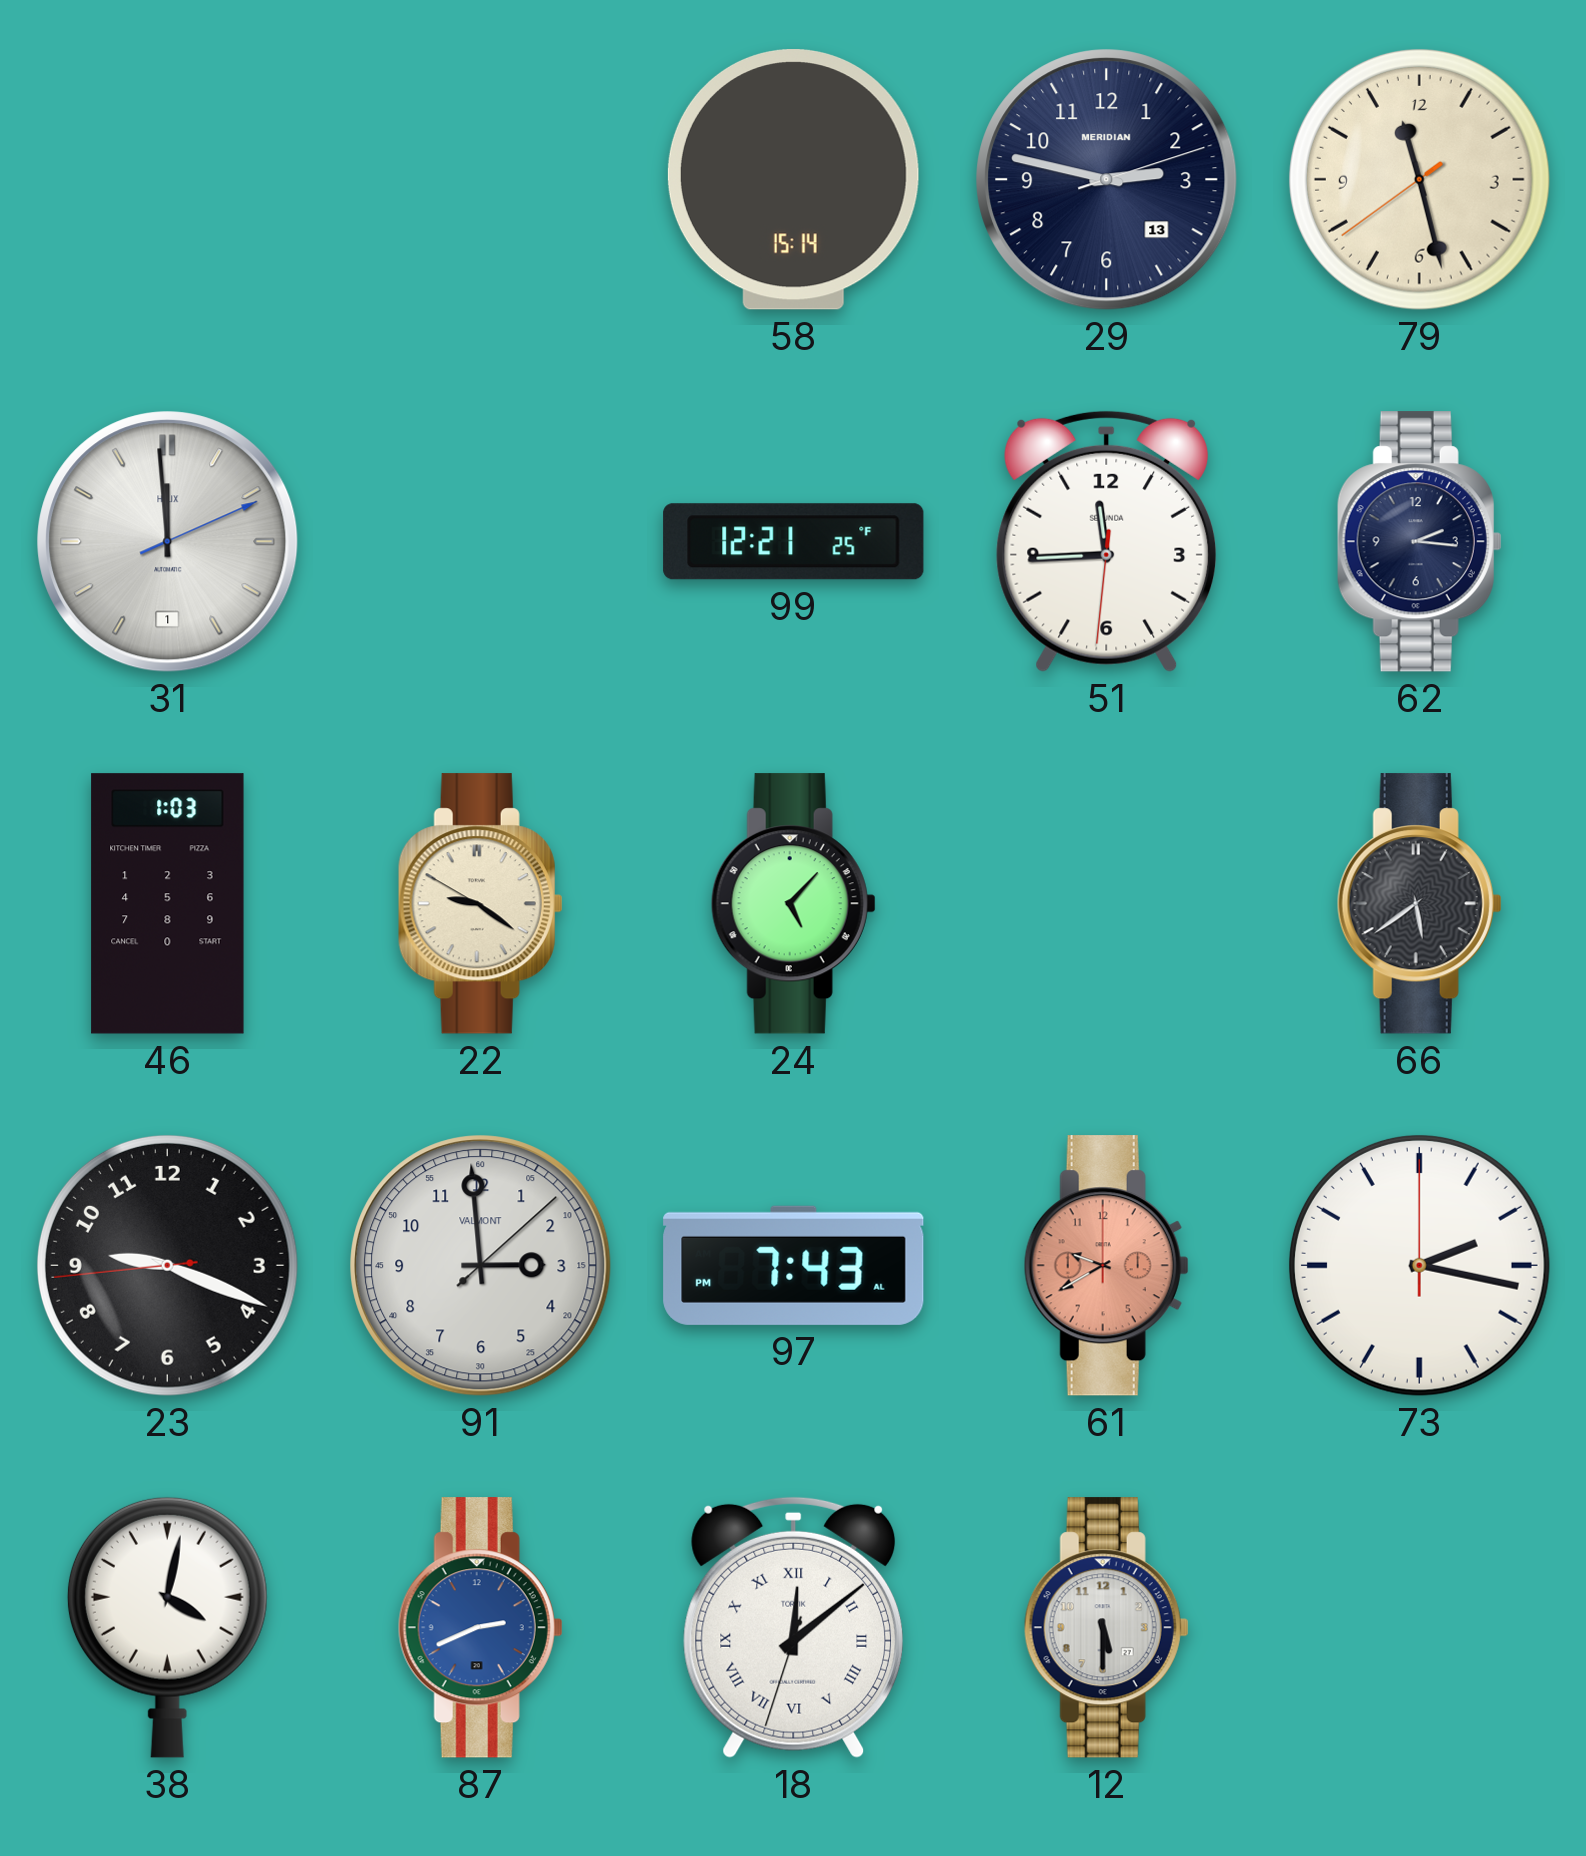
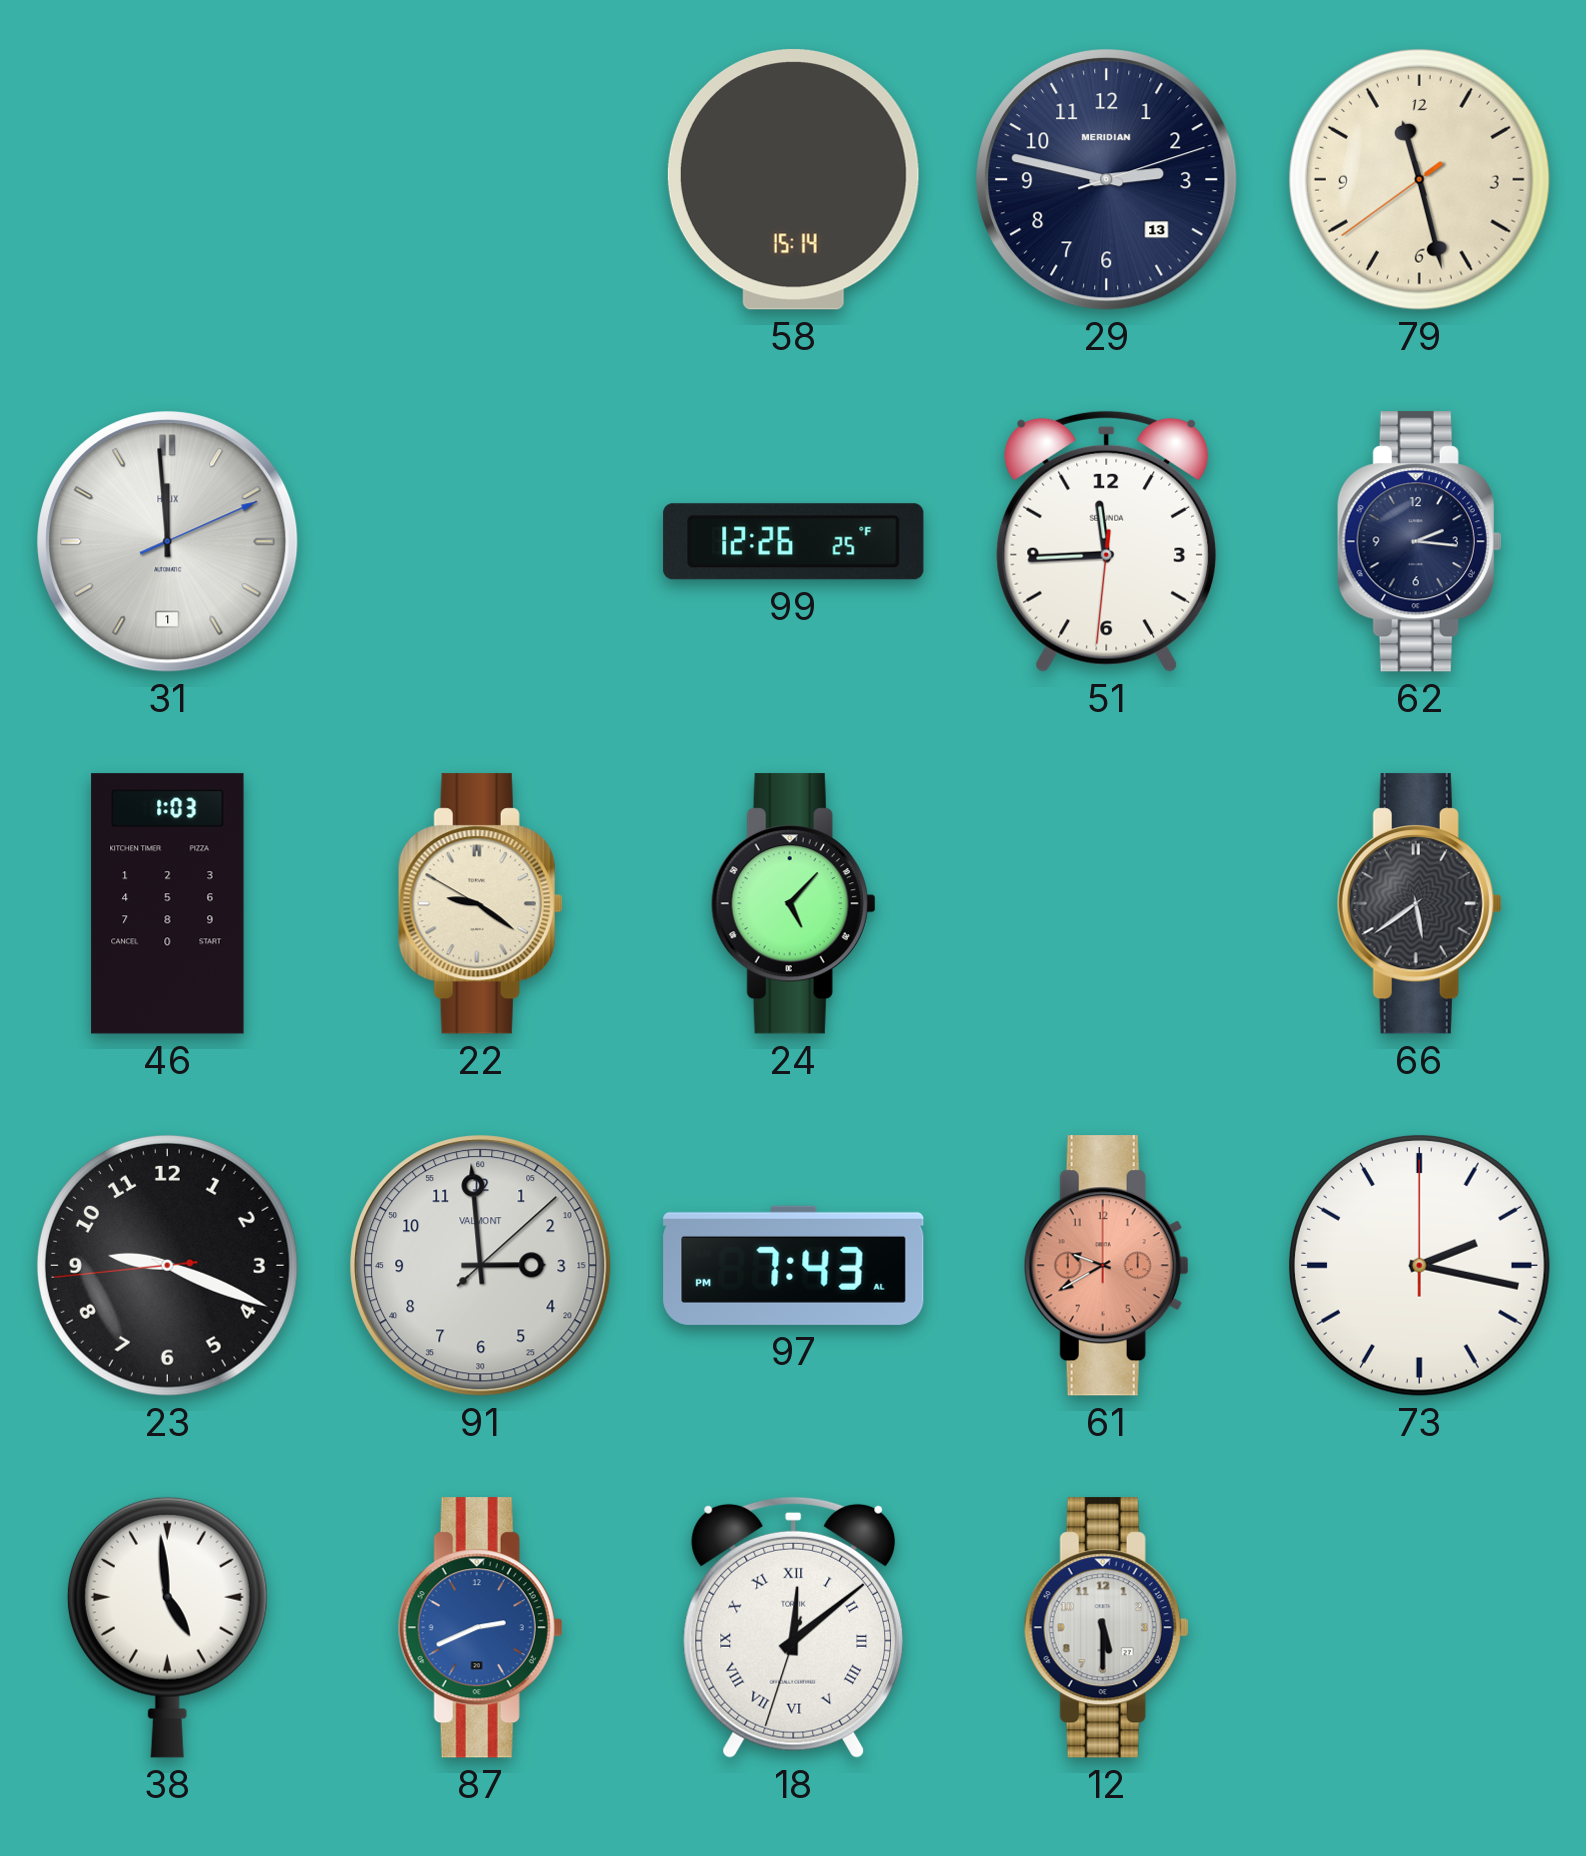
99: 12:21 -> 12:26
38: 4:02 -> 4:59
